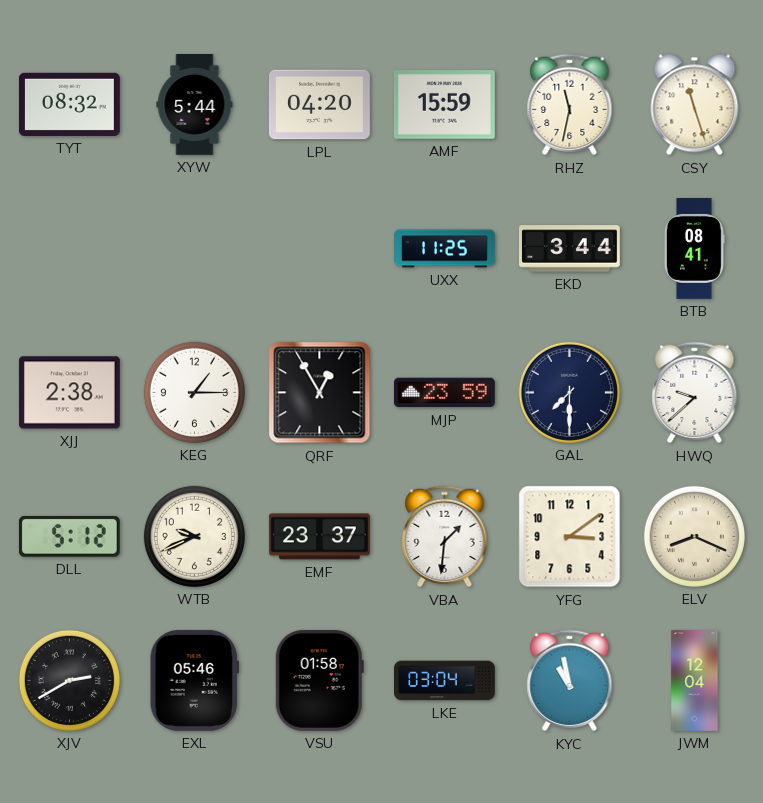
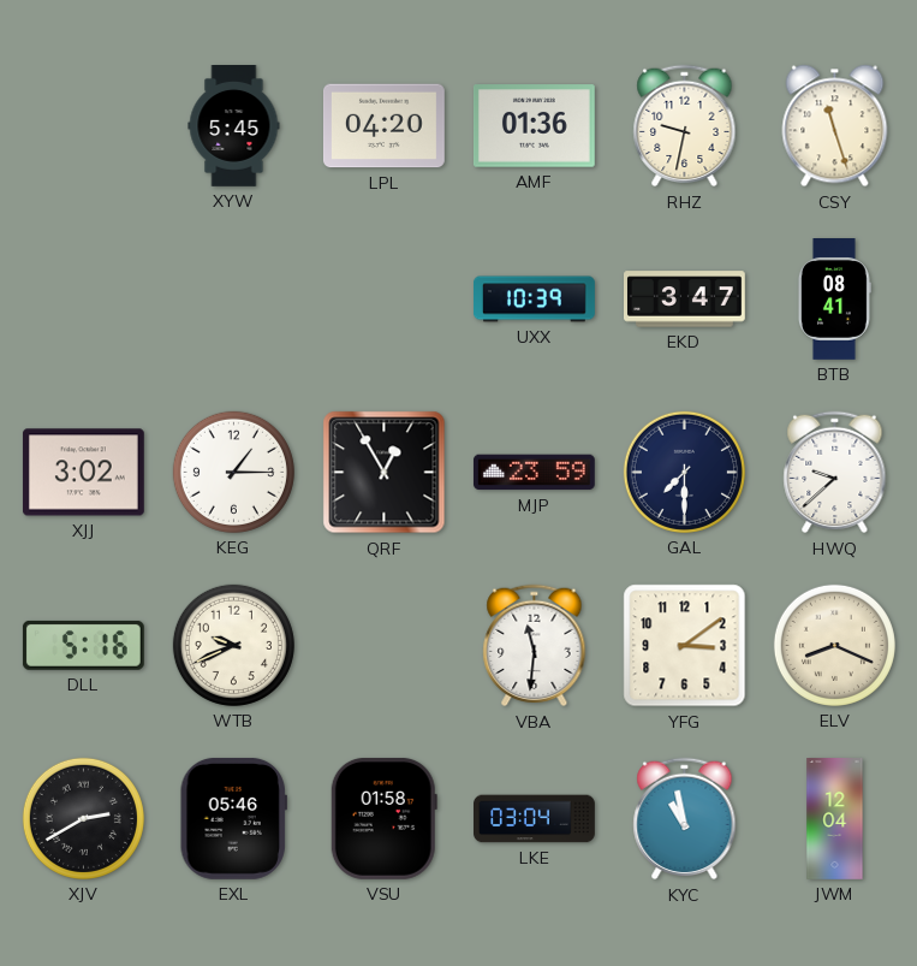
TYT: 08:32 -> none
XYW: 5:44 -> 5:45
AMF: 15:59 -> 01:36
RHZ: 11:32 -> 9:32
UXX: 11:25 -> 10:39
EKD: 3:44 -> 3:47
XJJ: 2:38 -> 3:02
DLL: 5:12 -> 5:16
EMF: 23:37 -> none
VBA: 1:31 -> 11:31
